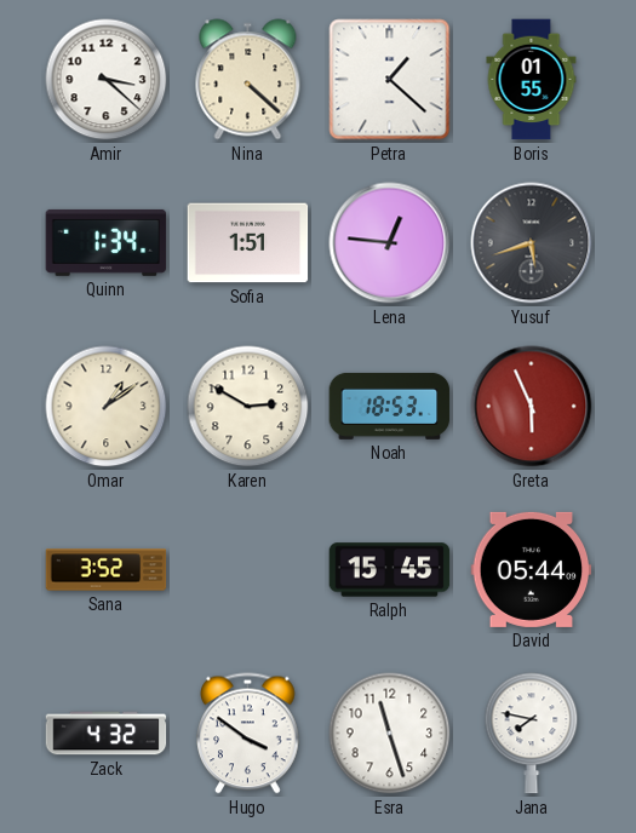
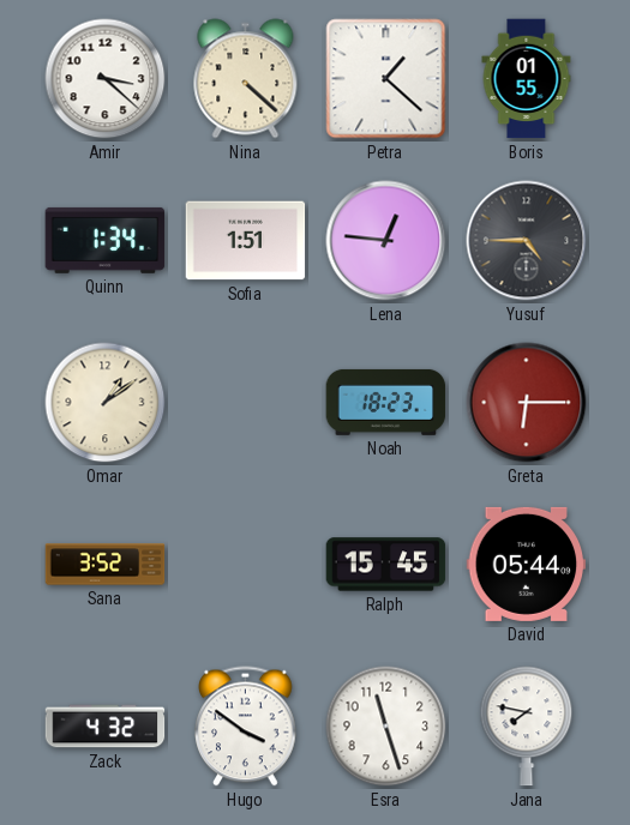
Yusuf: 5:42 -> 4:45
Karen: 2:50 -> none
Noah: 18:53 -> 18:23
Greta: 5:56 -> 6:15
